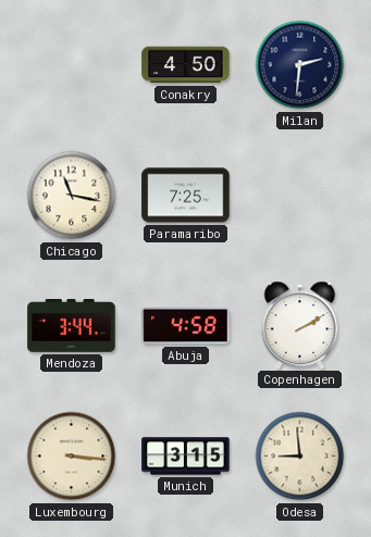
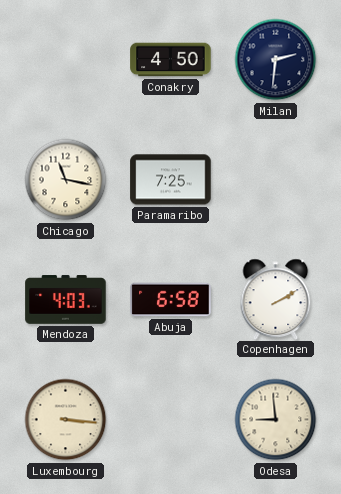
Mendoza: 3:44 -> 4:03
Abuja: 4:58 -> 6:58
Munich: 3:15 -> none
